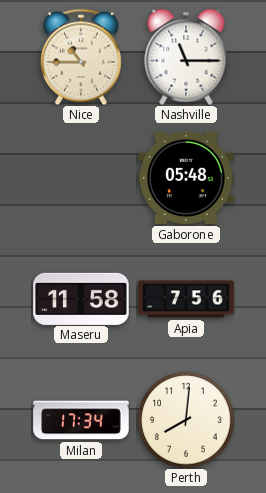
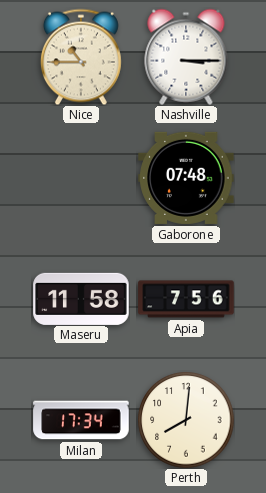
Nashville: 11:15 -> 3:15
Gaborone: 05:48 -> 07:48
